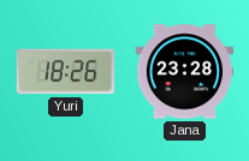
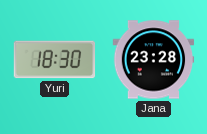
Yuri: 18:26 -> 18:30
